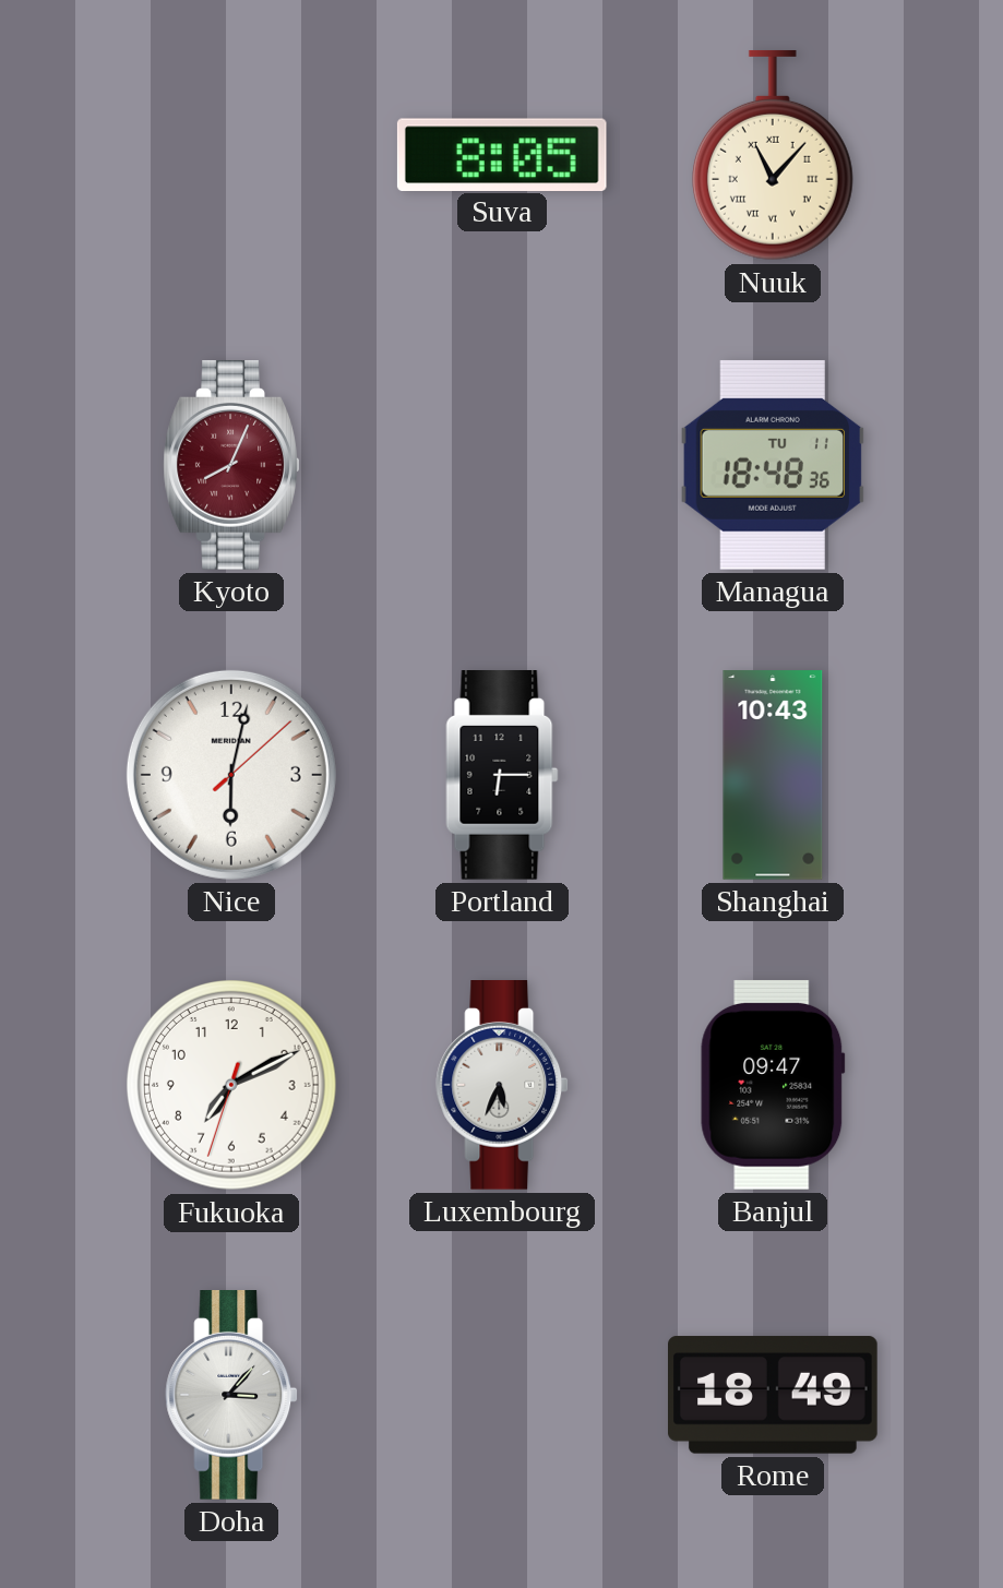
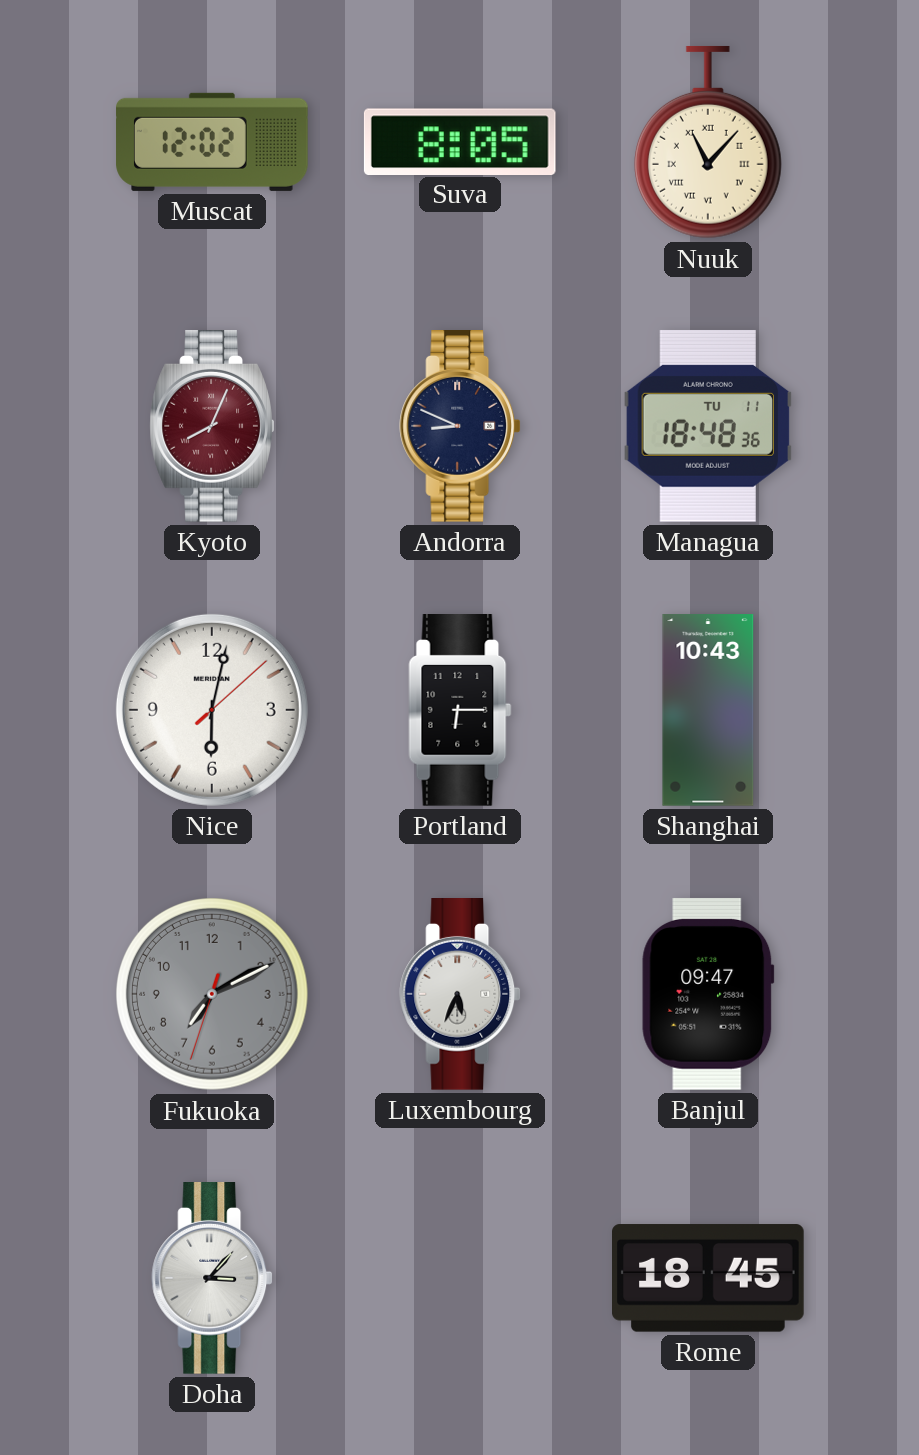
Muscat: none -> 12:02
Andorra: none -> 8:49
Fukuoka dial: white -> grey
Rome: 18:49 -> 18:45
